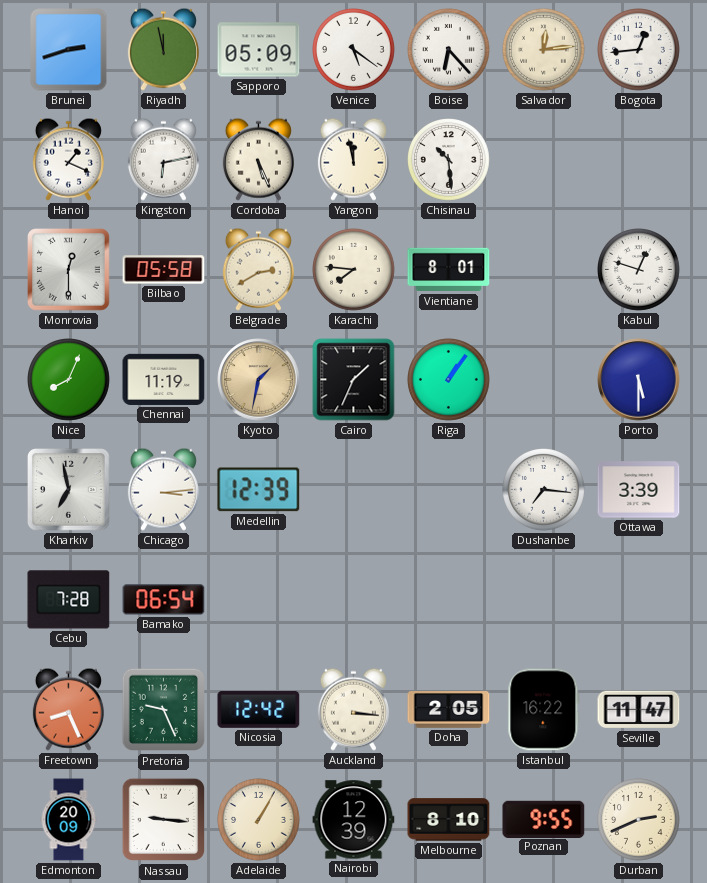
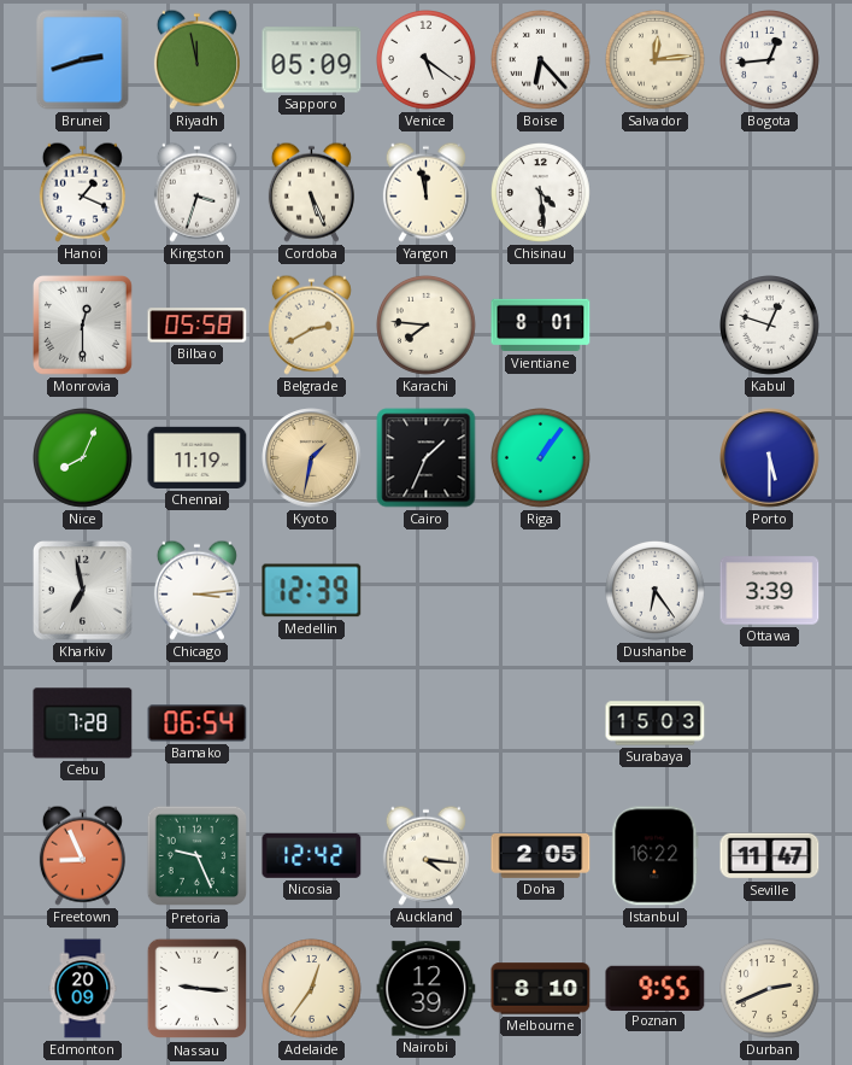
Kingston: 6:13 -> 3:33
Chisinau: 10:29 -> 4:29
Dushanbe: 7:16 -> 6:24
Surabaya: none -> 15:03
Freetown: 8:26 -> 8:56
Auckland: 3:16 -> 4:16
Adelaide: 1:05 -> 12:36
